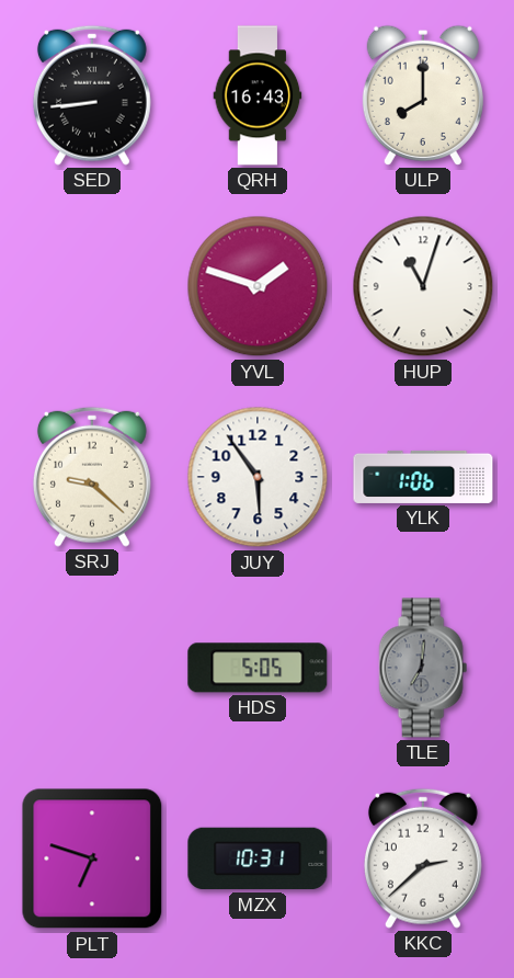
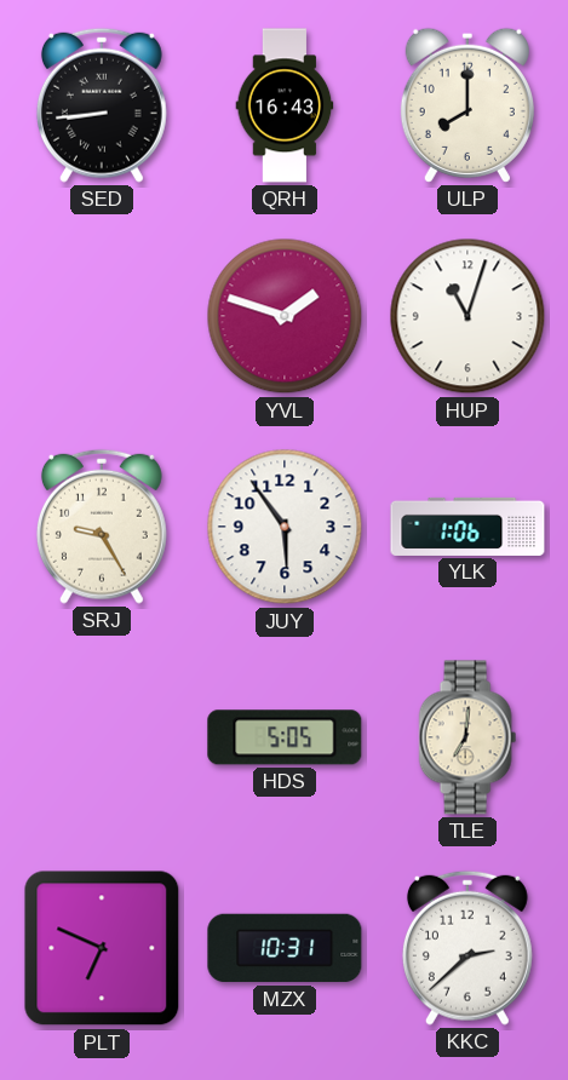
SRJ: 9:22 -> 9:25
TLE dial: grey -> cream
PLT: 6:48 -> 6:49
